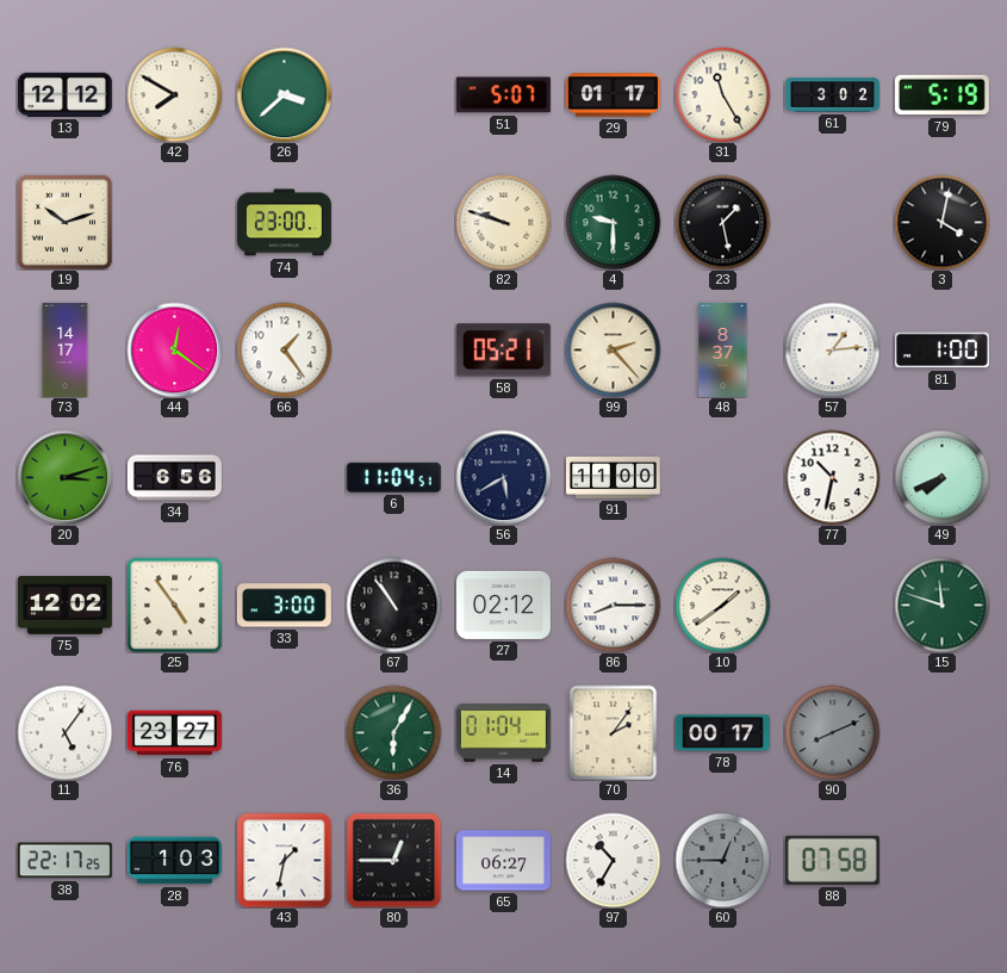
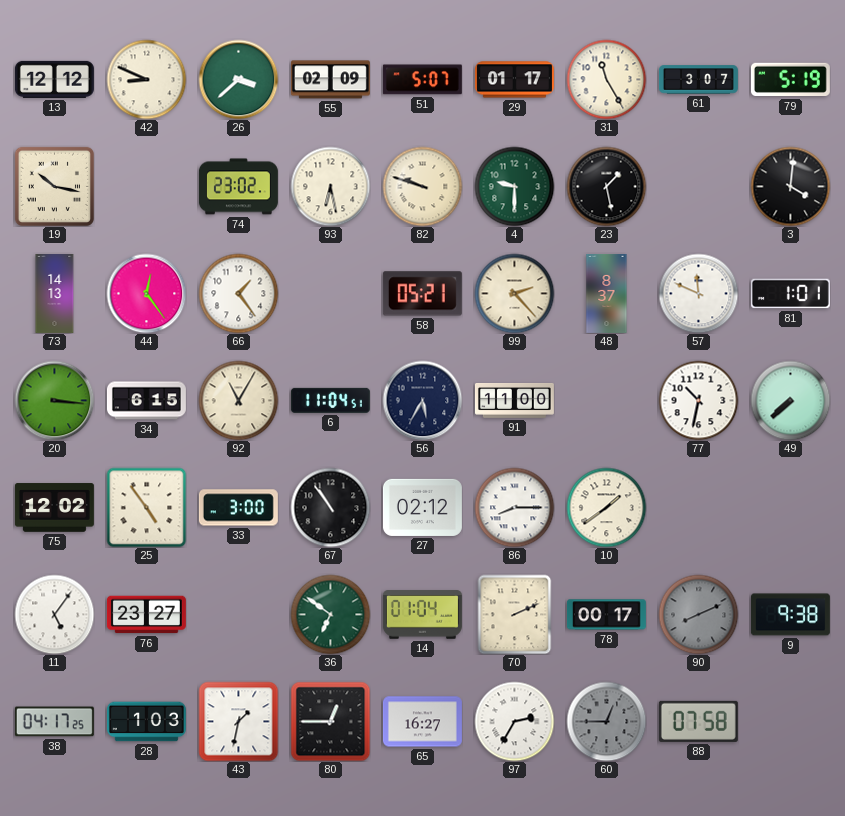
42: 7:50 -> 8:49
55: none -> 02:09
61: 3:02 -> 3:07
19: 10:12 -> 10:17
74: 23:00 -> 23:02
93: none -> 6:28
3: 4:02 -> 4:01
73: 14:17 -> 14:13
44: 12:21 -> 12:24
57: 1:14 -> 11:49
81: 1:00 -> 1:01
20: 3:12 -> 3:16
34: 6:56 -> 6:15
92: none -> 11:05
56: 5:40 -> 5:35
49: 7:41 -> 7:38
15: 11:48 -> none
36: 6:05 -> 6:51
70: 2:06 -> 2:11
9: none -> 9:38
38: 22:17 -> 04:17
65: 06:27 -> 16:27
97: 10:35 -> 2:35
